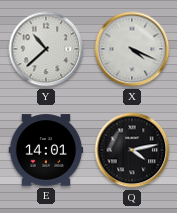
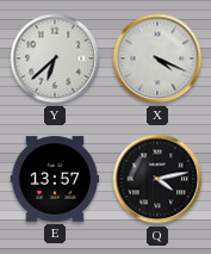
Y: 10:38 -> 6:38
E: 14:01 -> 13:57
